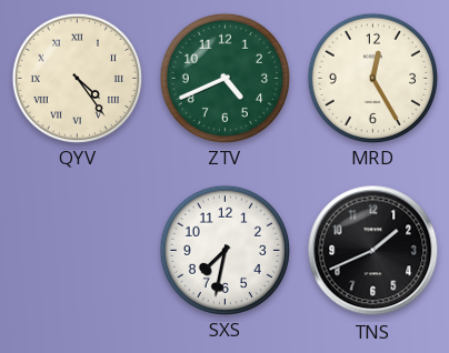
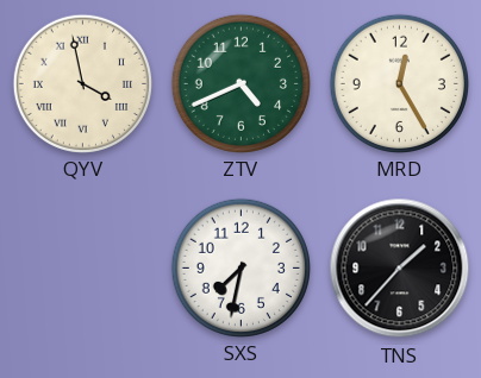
QYV: 4:24 -> 3:58
TNS: 1:41 -> 1:37
